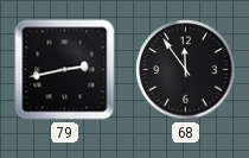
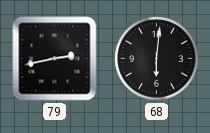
68: 11:54 -> 6:01
